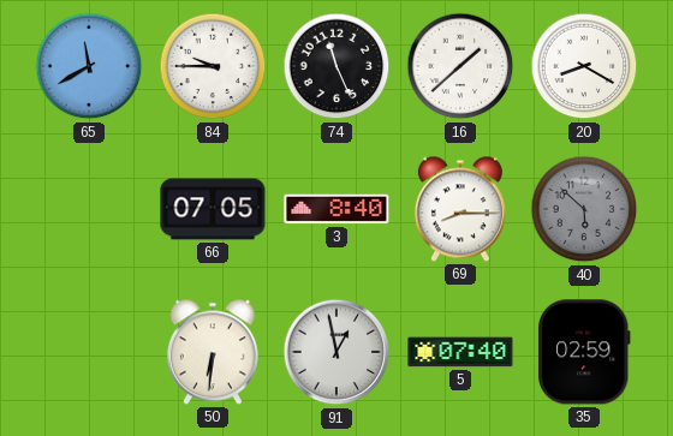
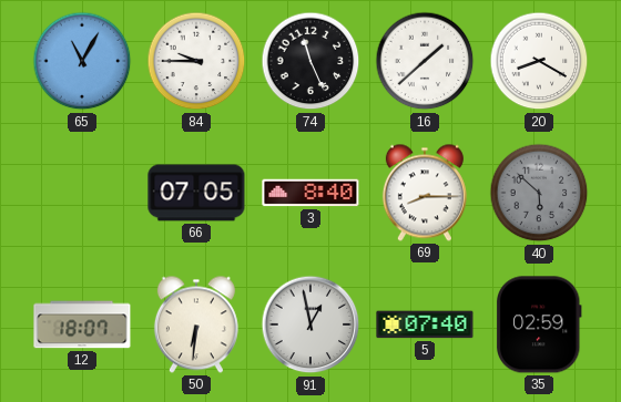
65: 11:40 -> 11:05
12: none -> 18:07
